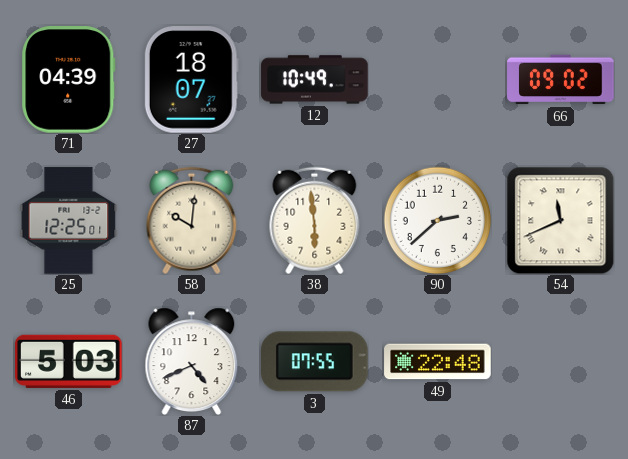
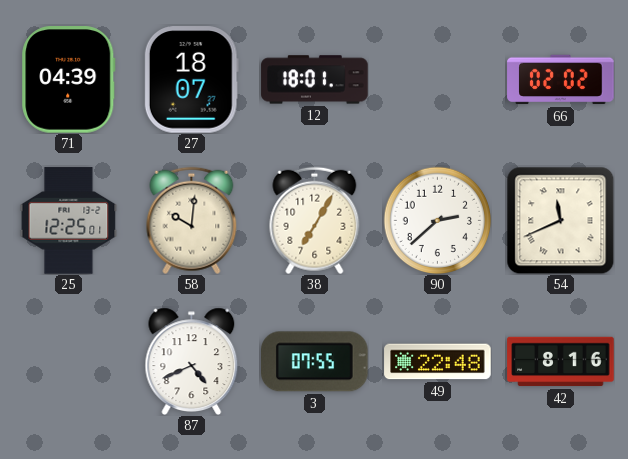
12: 10:49 -> 18:01
66: 09:02 -> 02:02
38: 5:59 -> 7:05
46: 5:03 -> none
42: none -> 8:16
